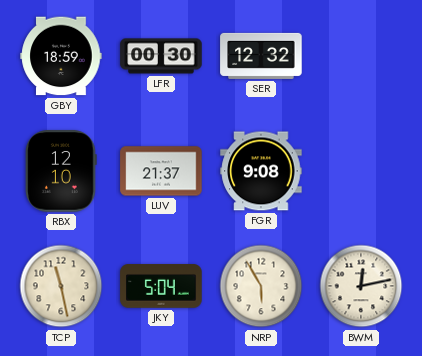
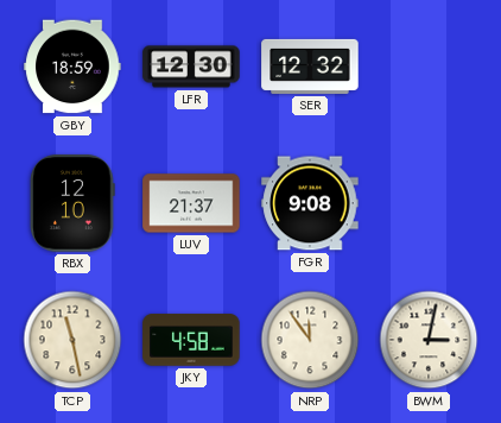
LFR: 00:30 -> 12:30
JKY: 5:04 -> 4:58
NRP: 5:55 -> 11:54
BWM: 12:13 -> 3:02
